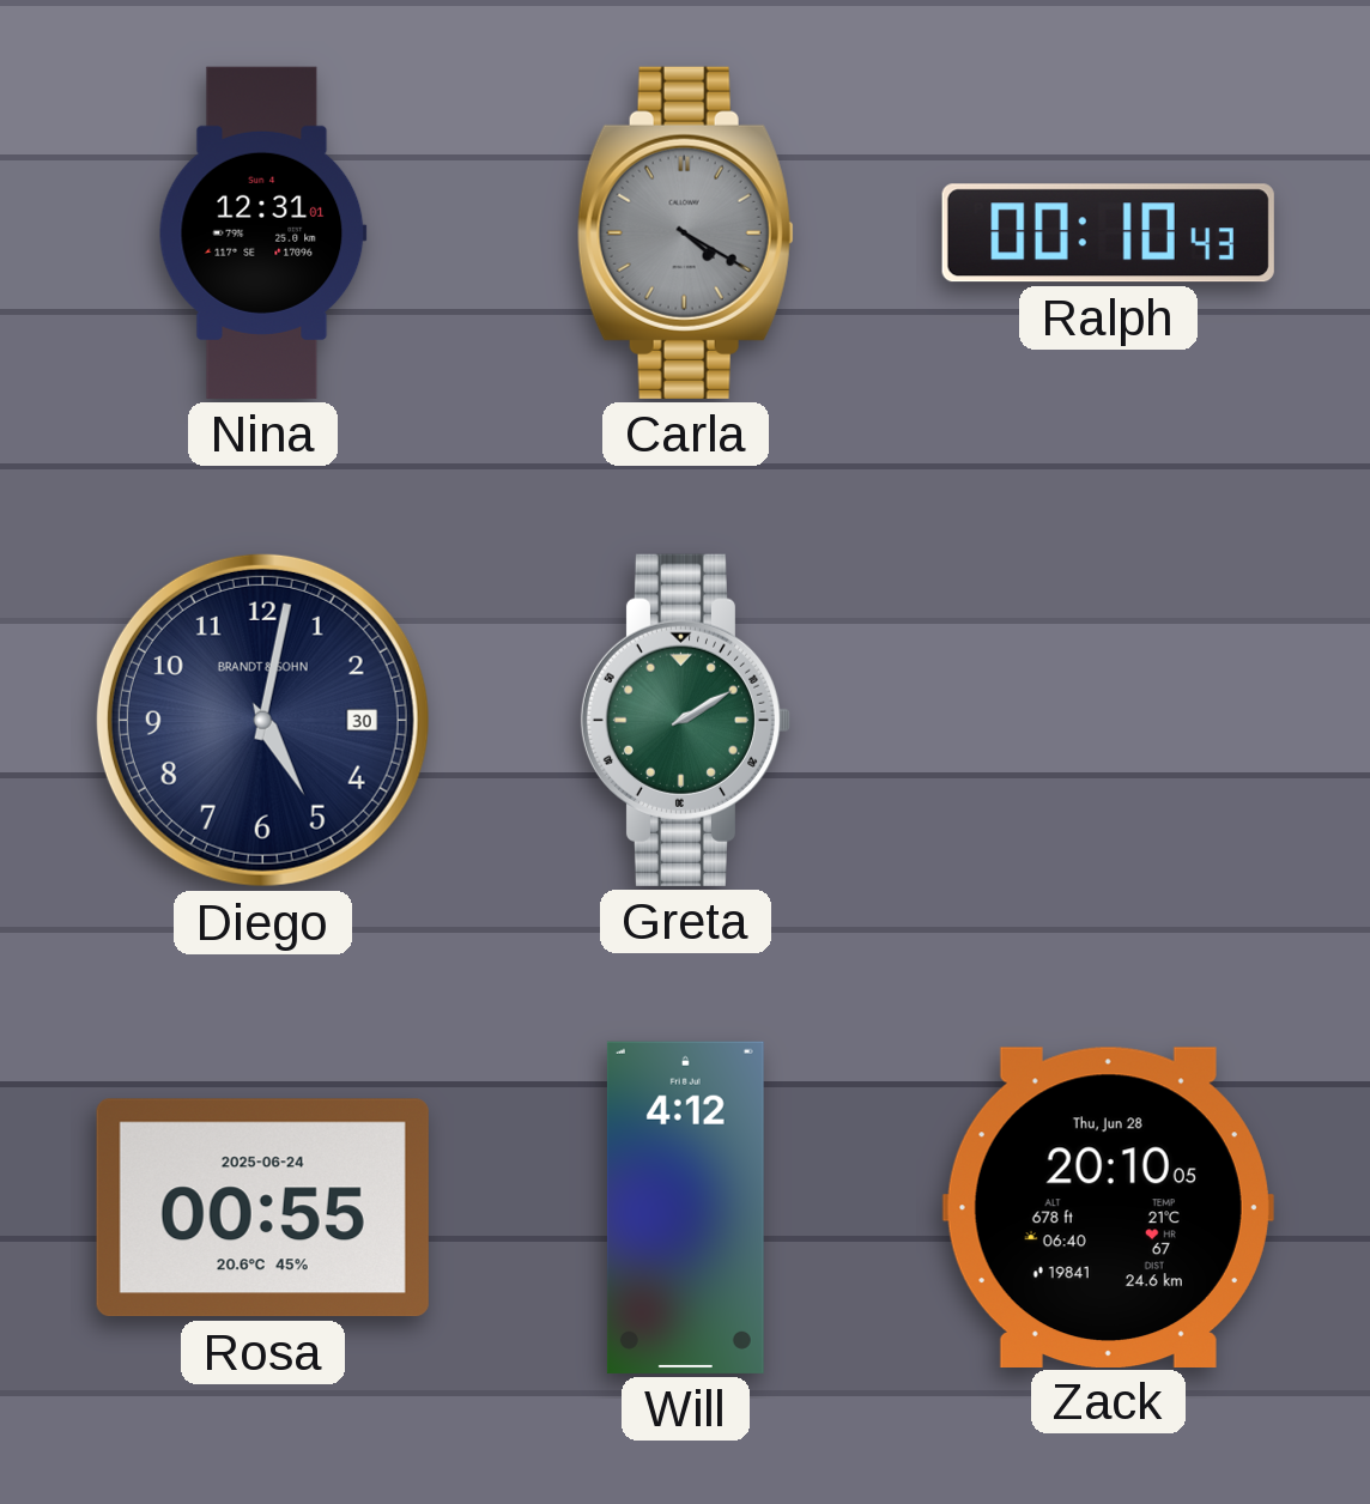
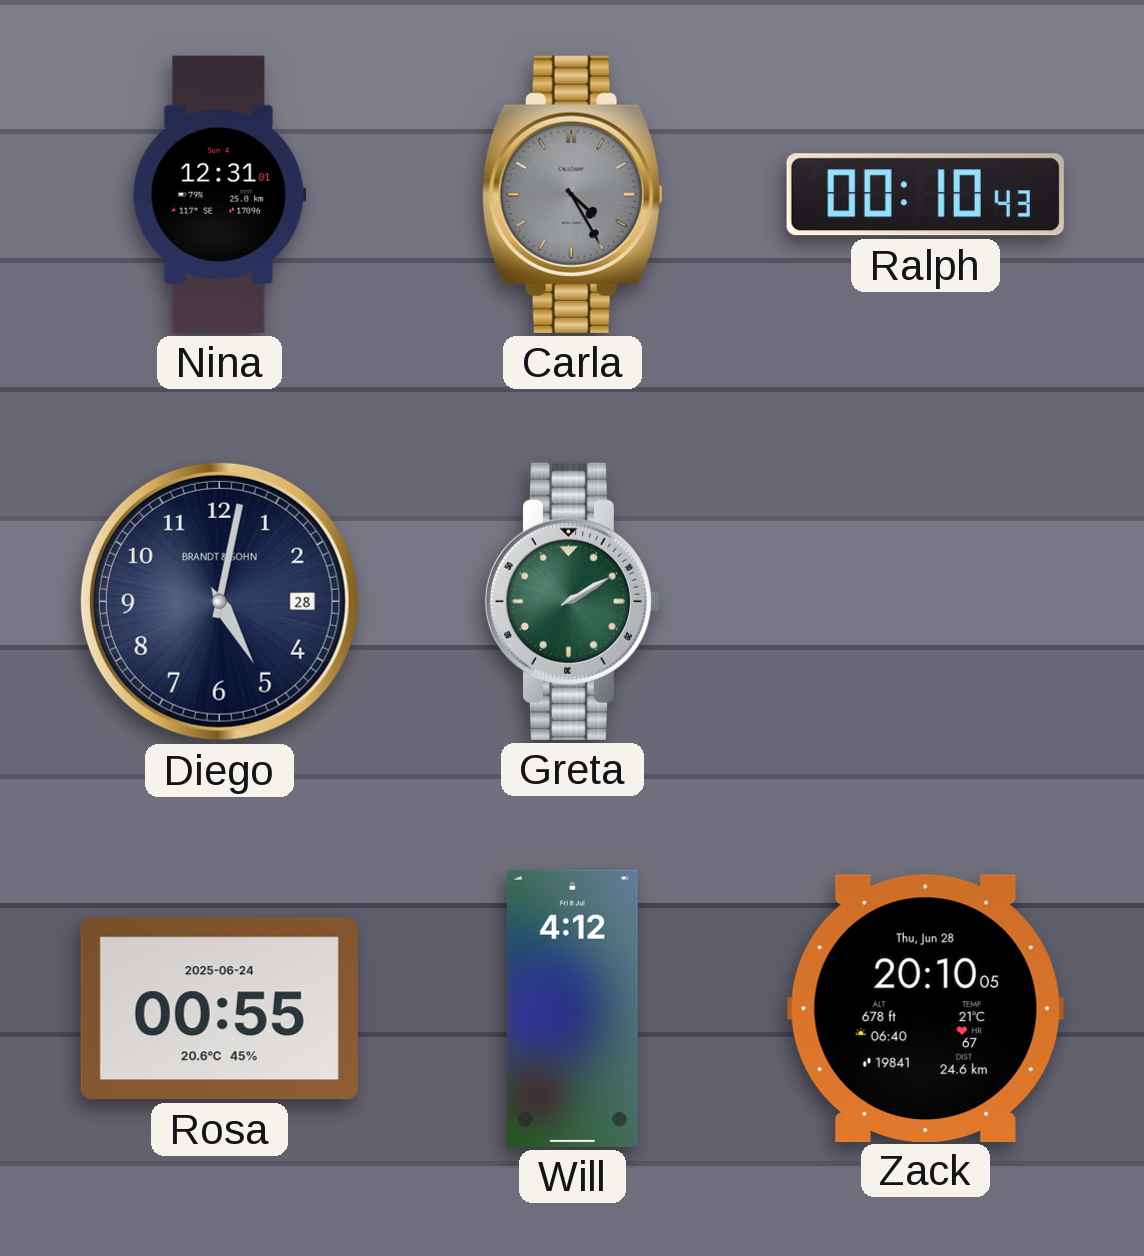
Carla: 4:20 -> 4:25
Diego date: 30 -> 28
